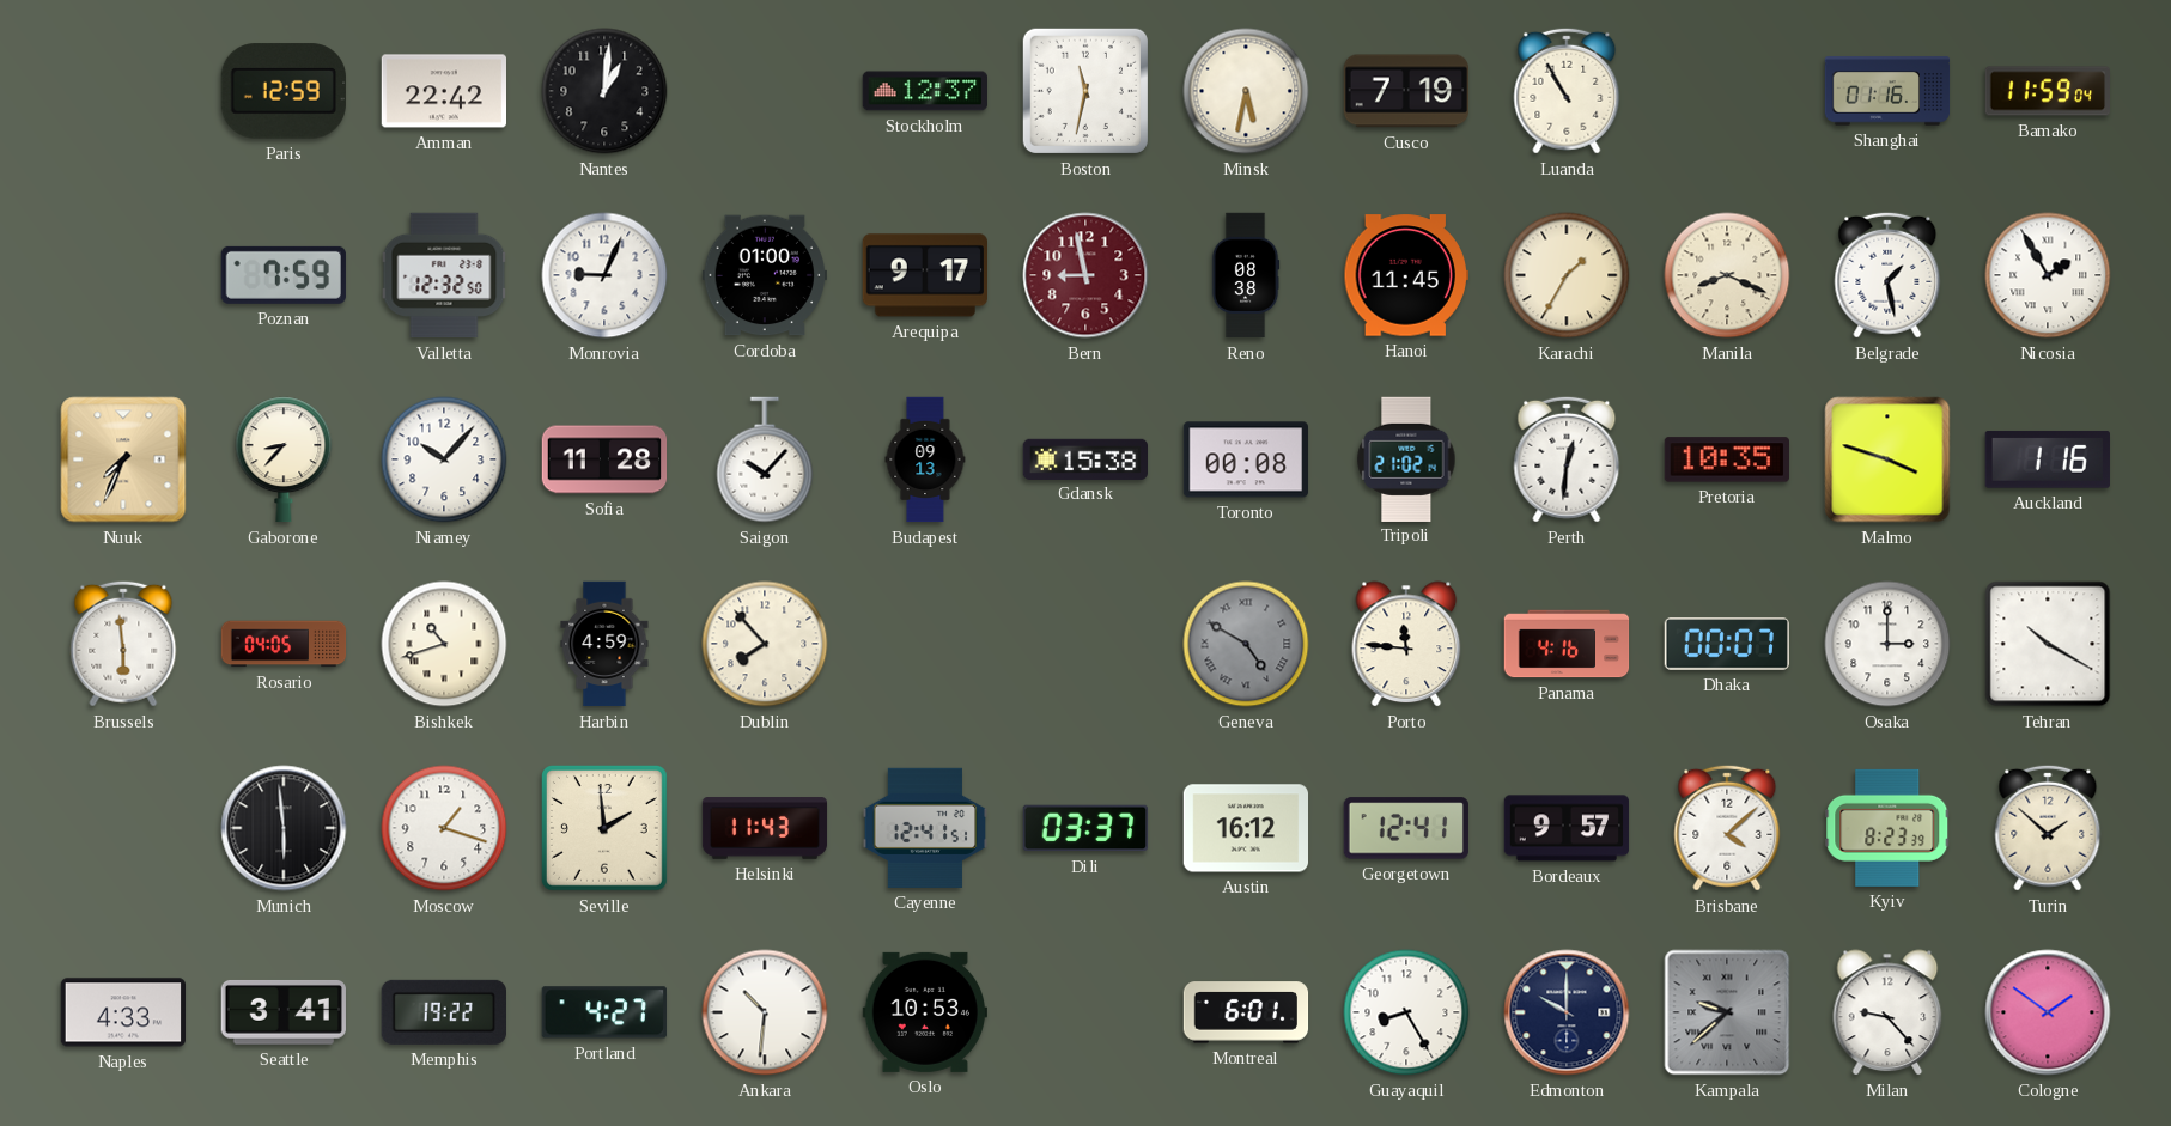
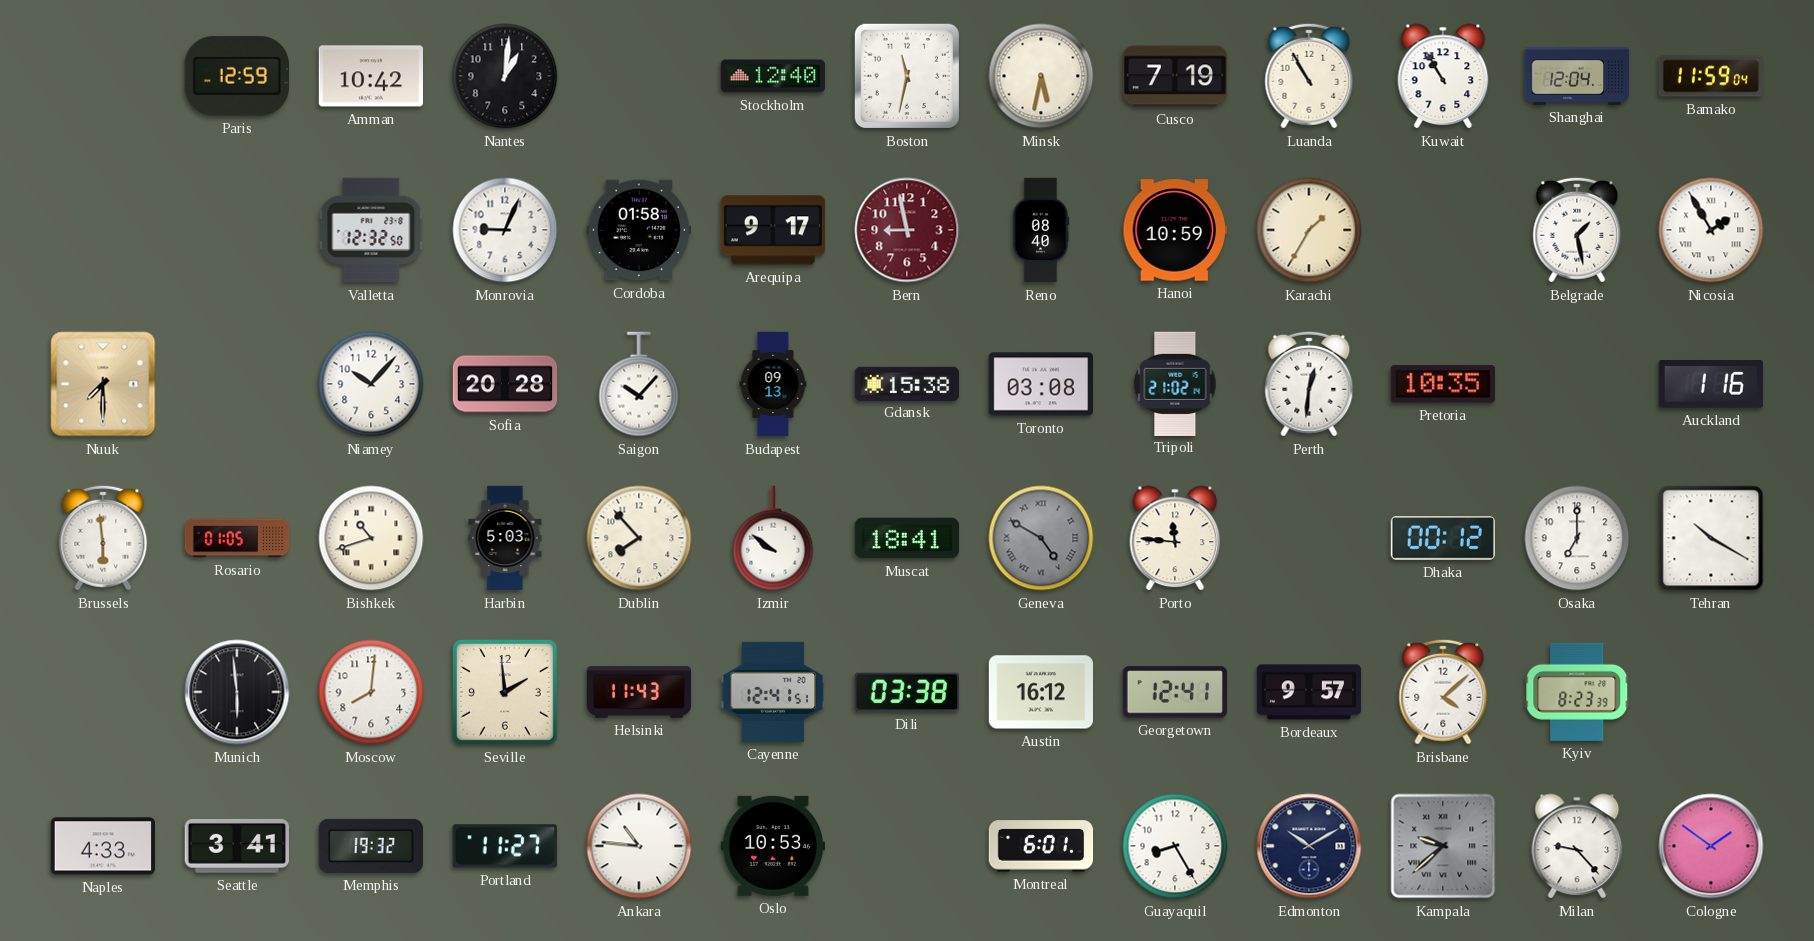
Amman: 22:42 -> 10:42
Stockholm: 12:37 -> 12:40
Kuwait: none -> 10:55
Shanghai: 01:16 -> 12:04
Poznan: 7:59 -> none
Cordoba: 01:00 -> 01:58
Reno: 08:38 -> 08:40
Hanoi: 11:45 -> 10:59
Manila: 8:19 -> none
Nuuk: 7:34 -> 7:30
Gaborone: 8:37 -> none
Sofia: 11:28 -> 20:28
Toronto: 00:08 -> 03:08
Malmo: 3:48 -> none
Rosario: 04:05 -> 01:05
Harbin: 4:59 -> 5:03
Izmir: none -> 9:51
Muscat: none -> 18:41
Panama: 4:16 -> none
Dhaka: 00:07 -> 00:12
Osaka: 3:00 -> 7:00
Moscow: 1:18 -> 8:01
Dili: 03:37 -> 03:38
Turin: 1:52 -> none
Memphis: 19:22 -> 19:32
Portland: 4:27 -> 11:27
Ankara: 10:31 -> 10:46
Edmonton: 10:00 -> 10:10
